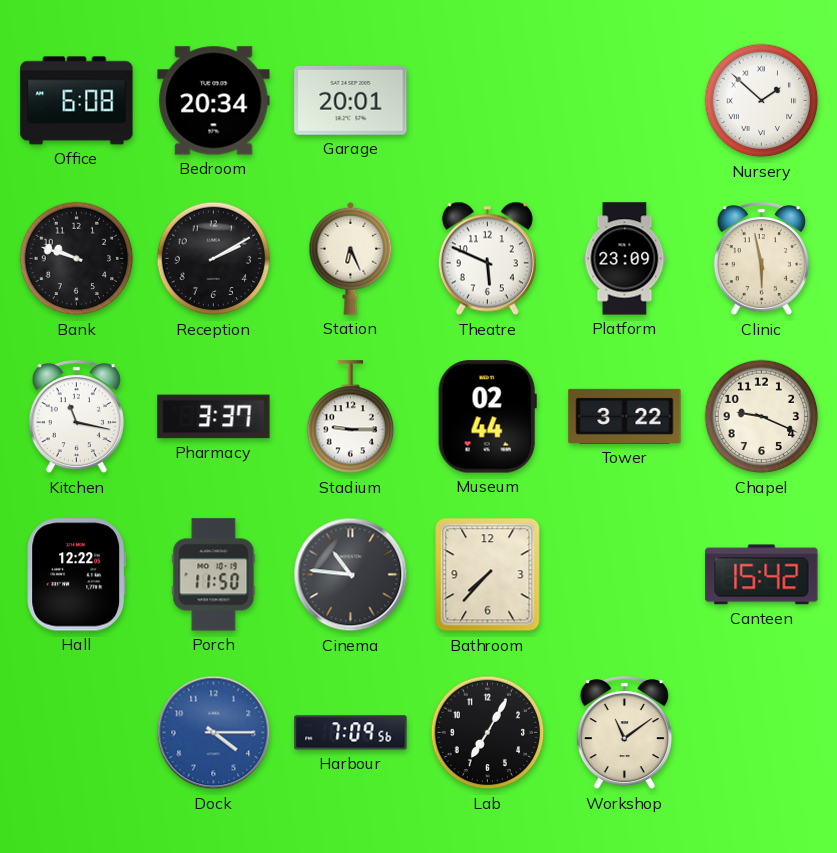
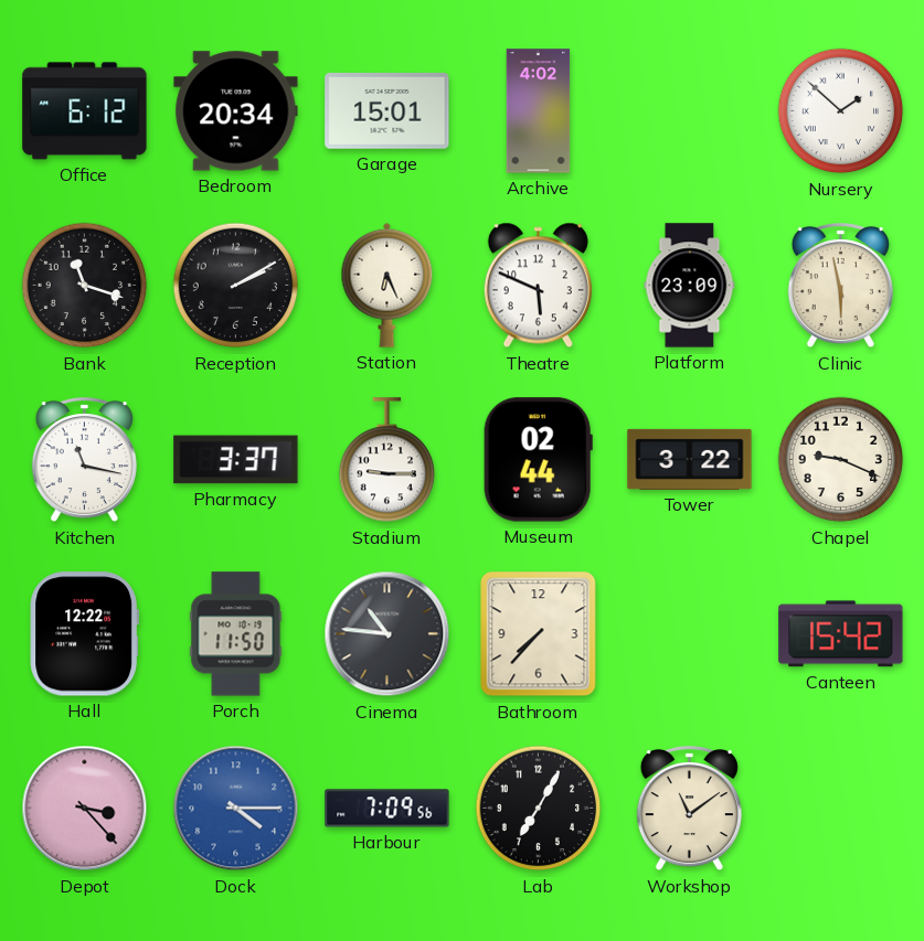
Office: 6:08 -> 6:12
Garage: 20:01 -> 15:01
Archive: none -> 4:02
Bank: 9:48 -> 11:18
Depot: none -> 3:23
